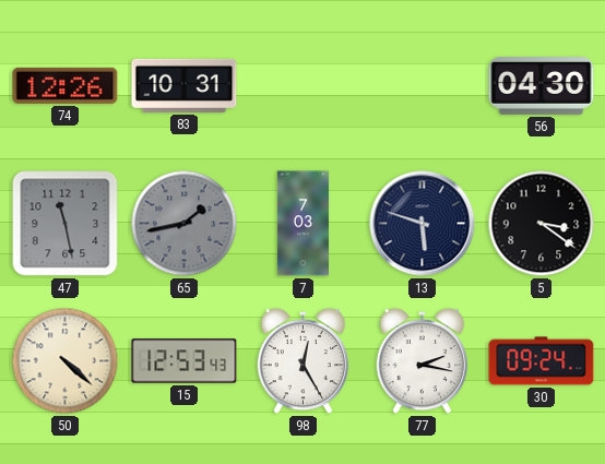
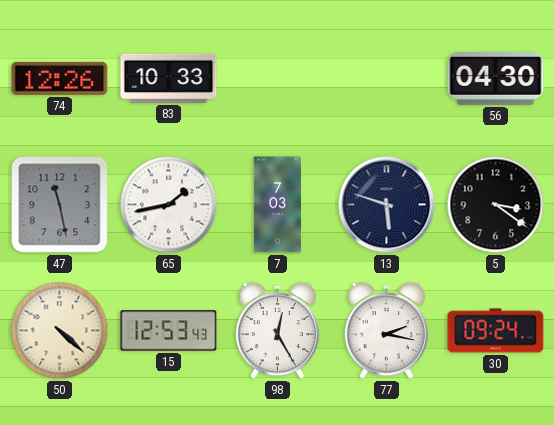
83: 10:31 -> 10:33
65 dial: grey -> white
